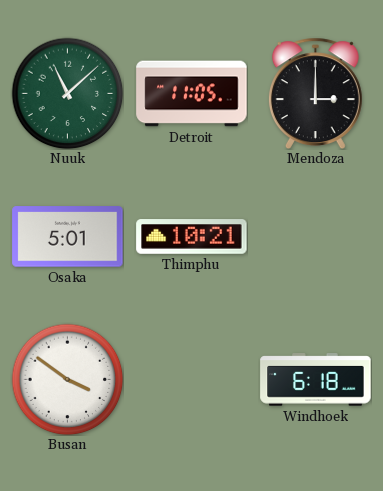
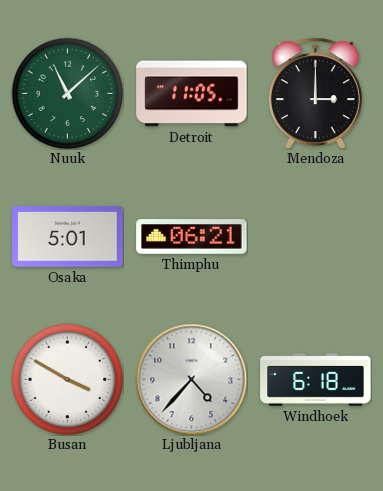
Thimphu: 10:21 -> 06:21
Busan: 3:51 -> 3:50
Ljubljana: none -> 4:37
